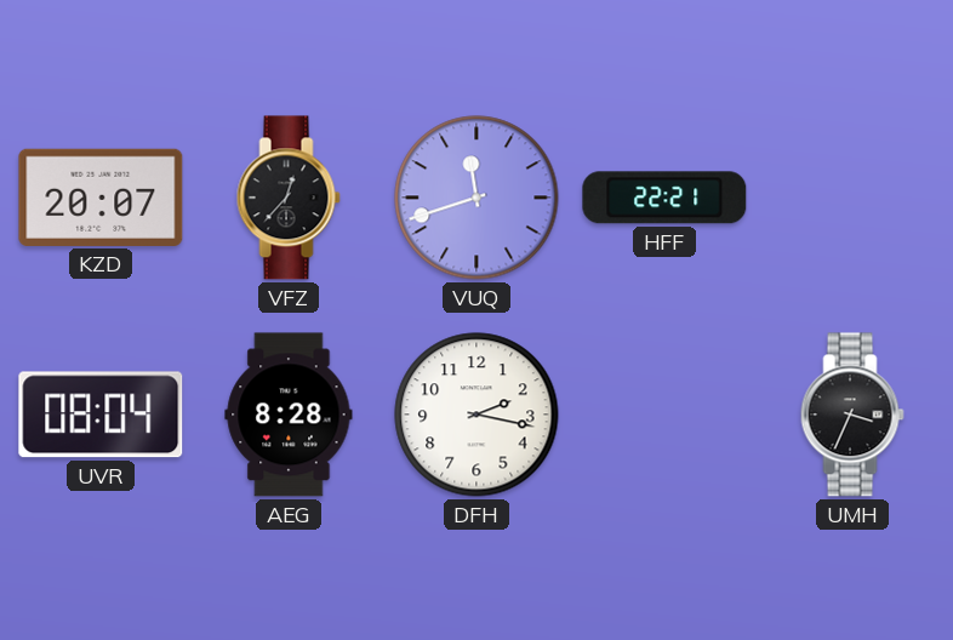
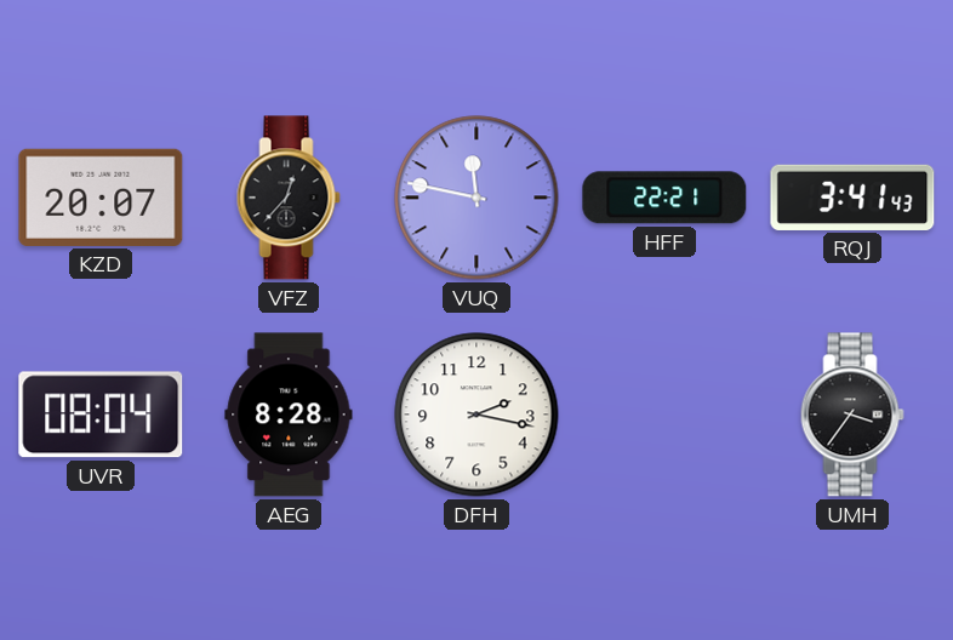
VUQ: 11:42 -> 11:47
RQJ: none -> 3:41
UMH: 3:34 -> 3:36
